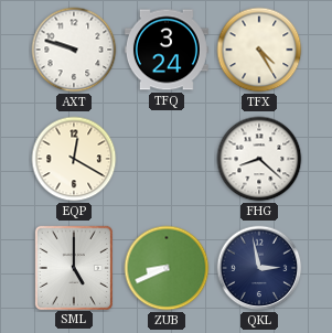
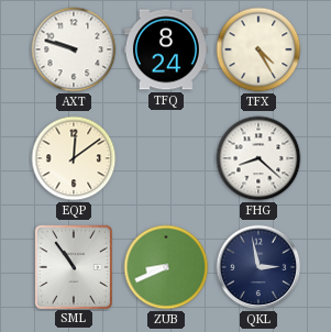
TFQ: 3:24 -> 8:24
EQP: 12:20 -> 12:09
SML: 5:00 -> 10:54
